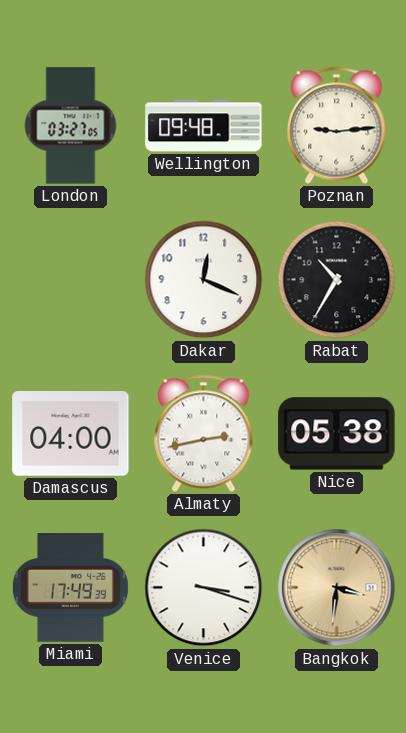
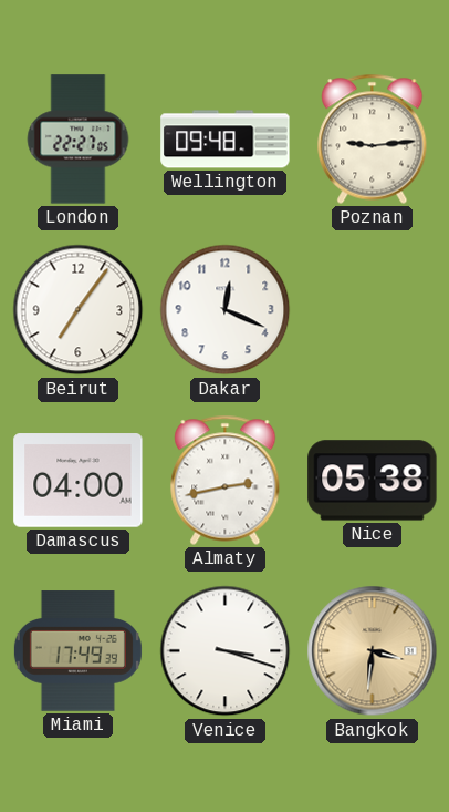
London: 03:27 -> 22:27
Beirut: none -> 7:06
Rabat: 10:35 -> none
